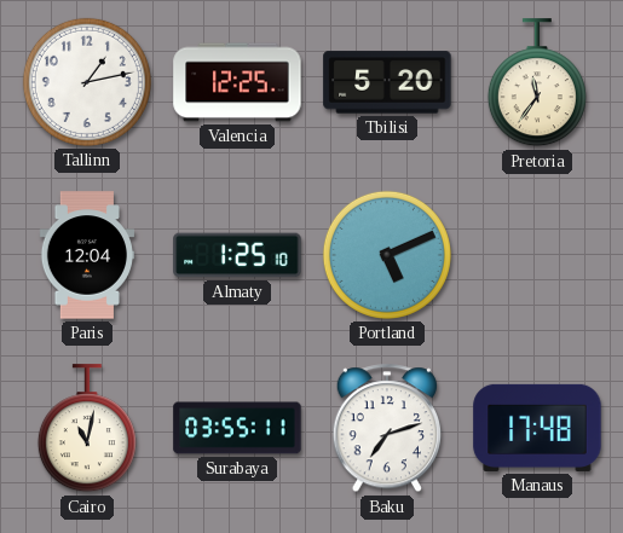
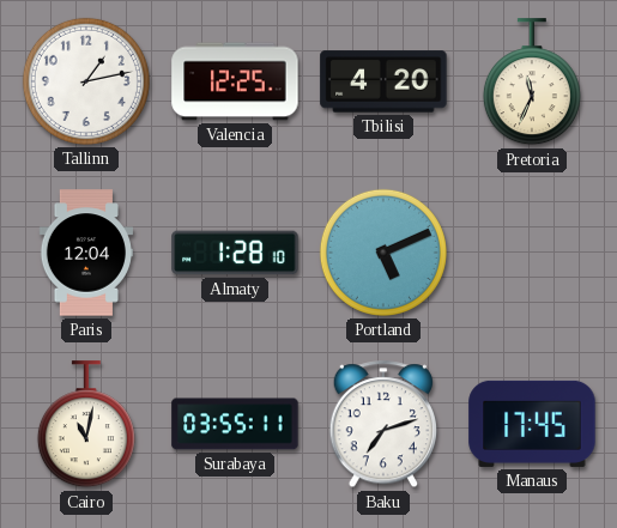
Tbilisi: 5:20 -> 4:20
Pretoria: 11:36 -> 11:34
Almaty: 1:25 -> 1:28
Manaus: 17:48 -> 17:45
